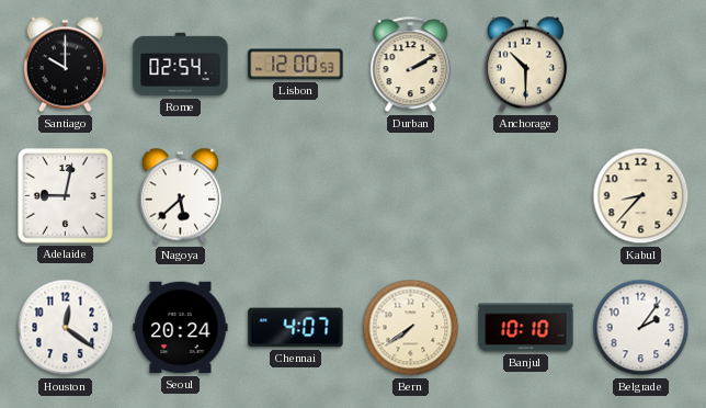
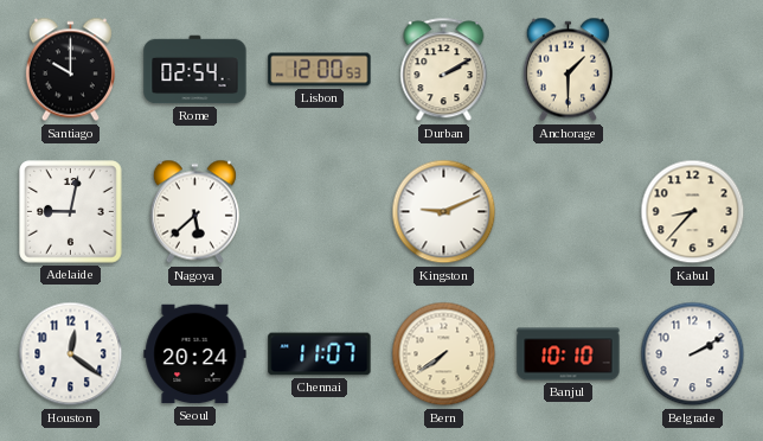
Anchorage: 10:30 -> 1:30
Kingston: none -> 9:11
Chennai: 4:07 -> 11:07
Belgrade: 2:06 -> 2:10
